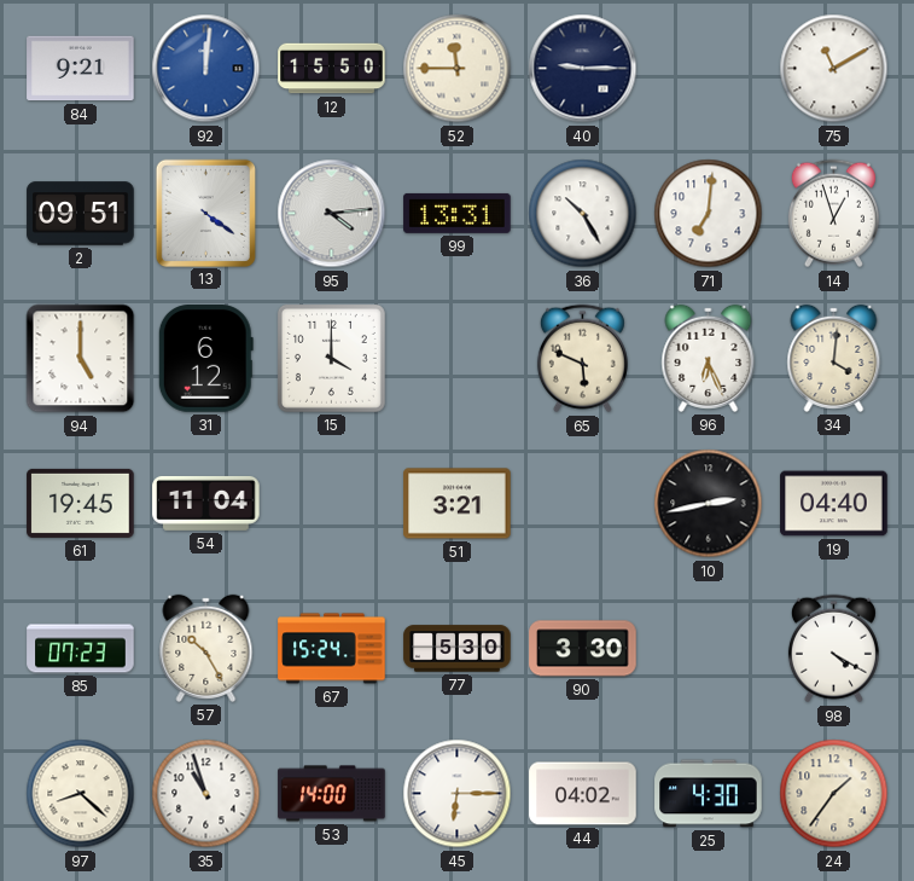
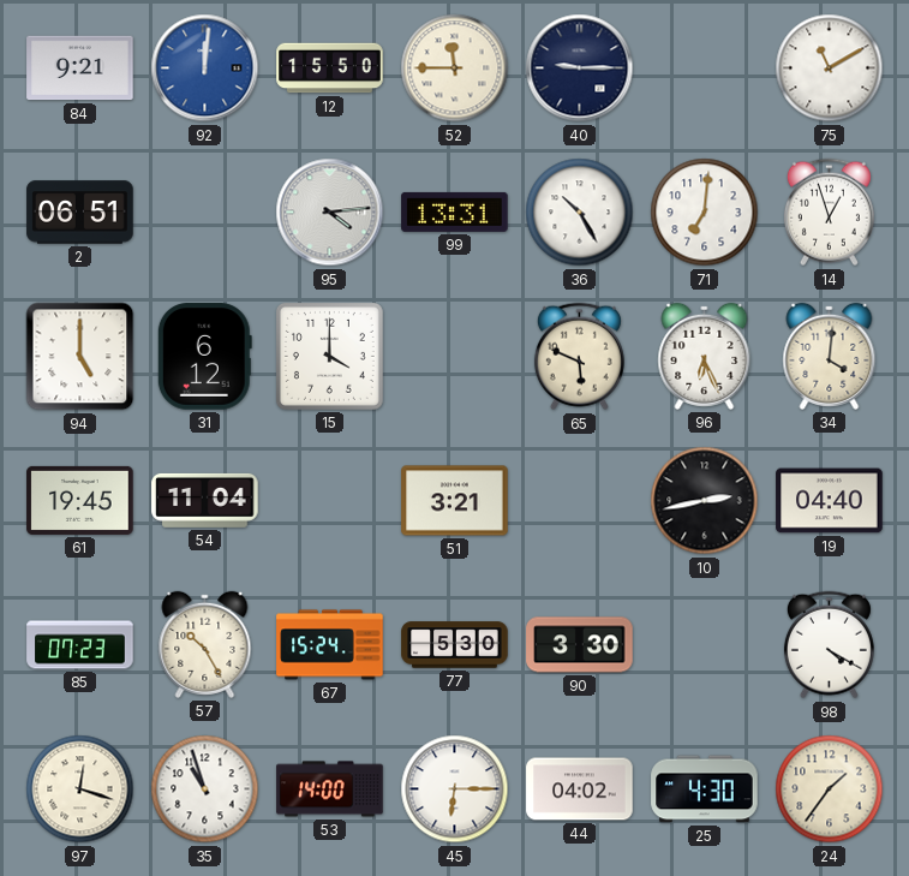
2: 09:51 -> 06:51
13: 4:21 -> none
97: 8:22 -> 12:18
